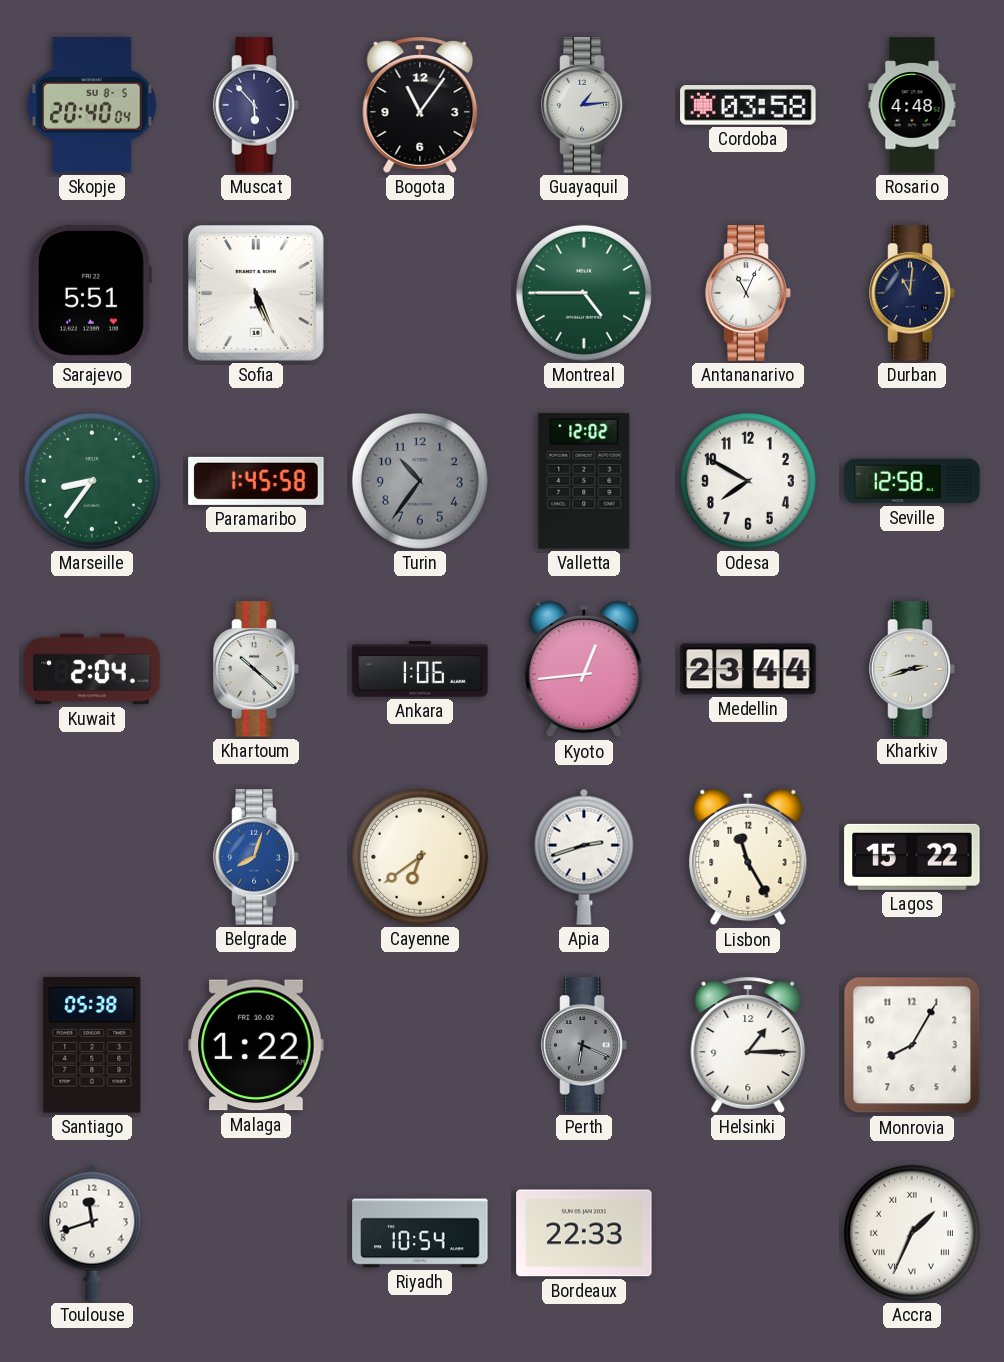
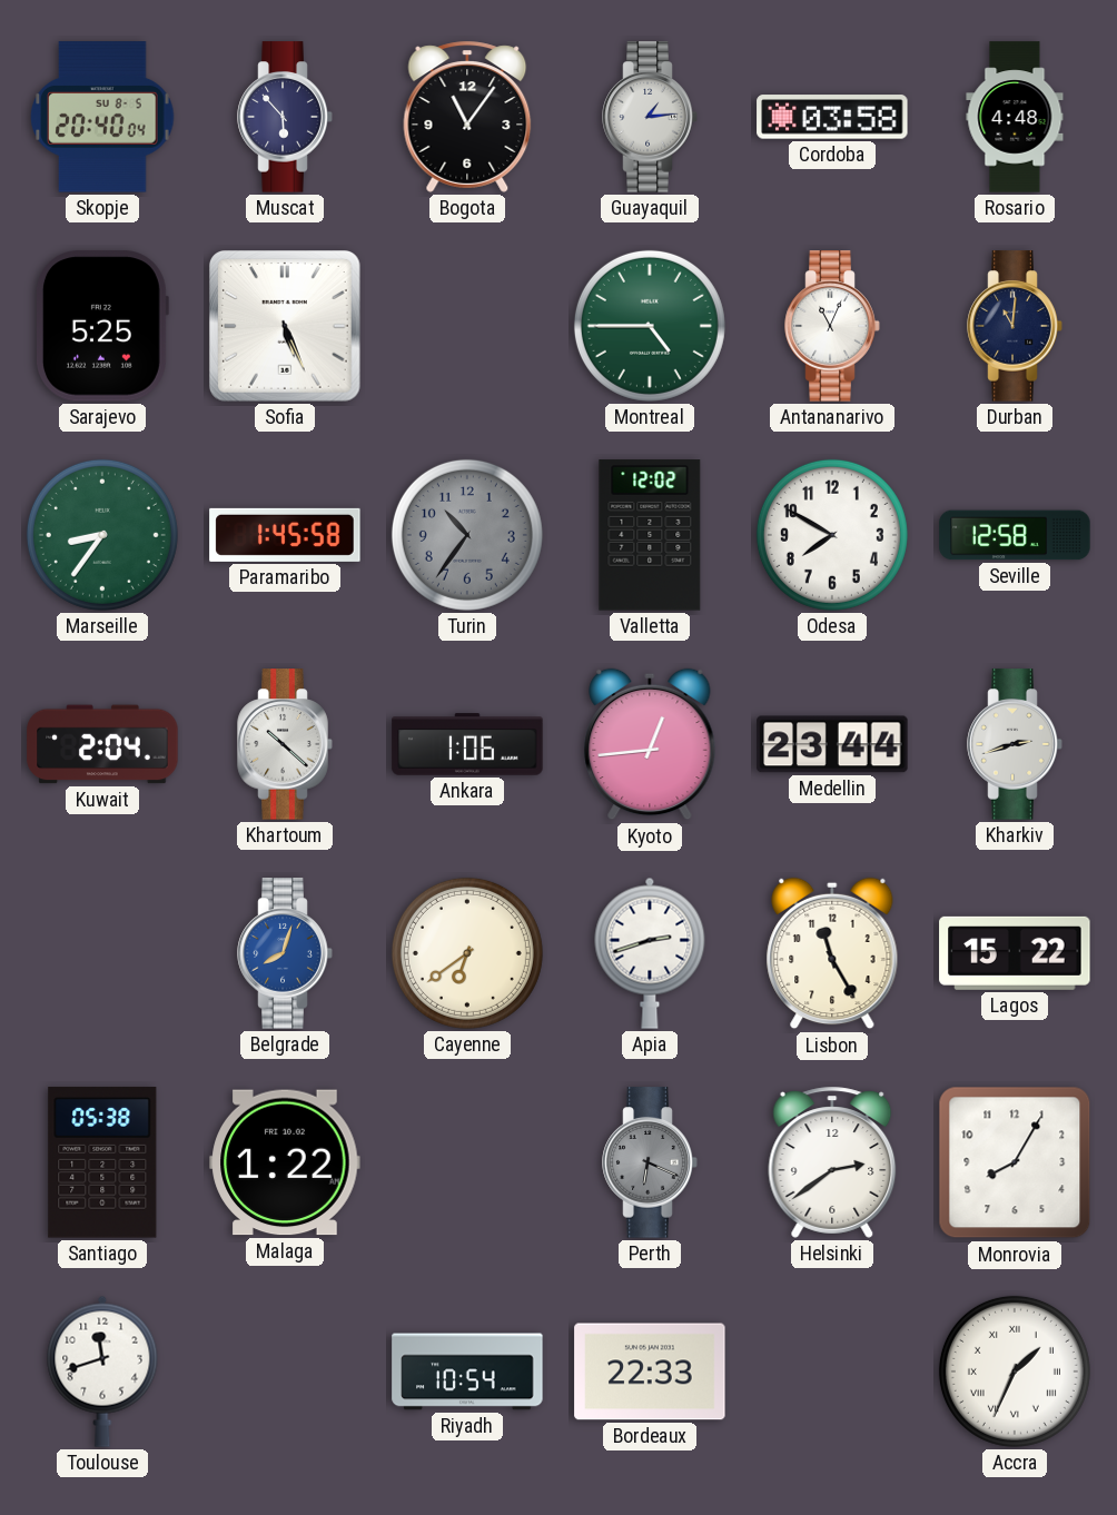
Sarajevo: 5:51 -> 5:25
Helsinki: 1:15 -> 2:39
